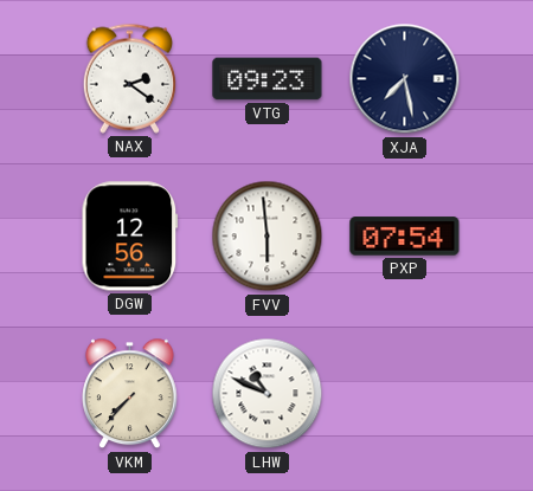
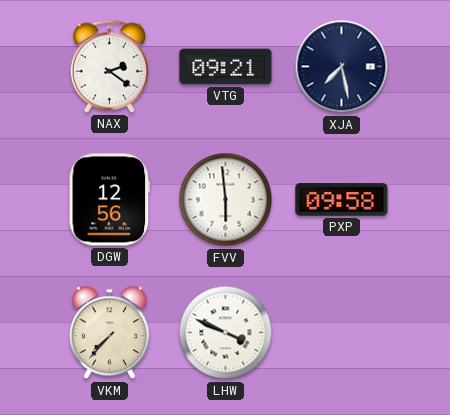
VTG: 09:23 -> 09:21
PXP: 07:54 -> 09:58
LHW: 10:49 -> 3:49
